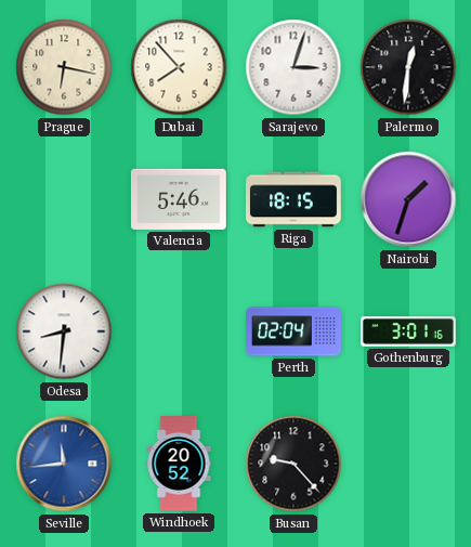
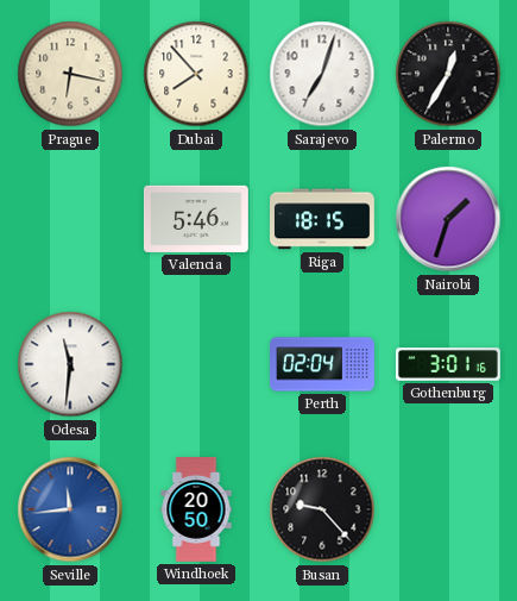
Sarajevo: 3:03 -> 7:03
Palermo: 12:31 -> 12:35
Odesa: 8:31 -> 11:31
Windhoek: 20:52 -> 20:50
